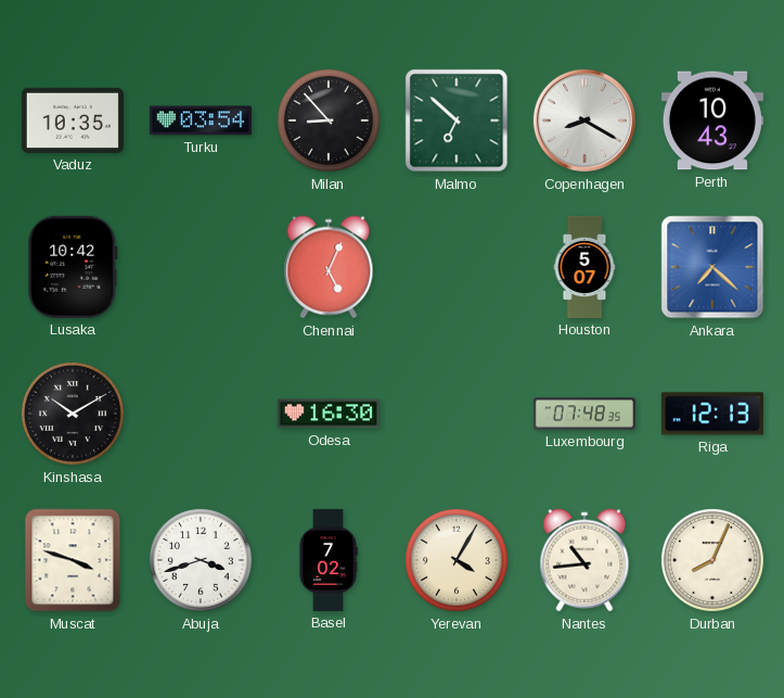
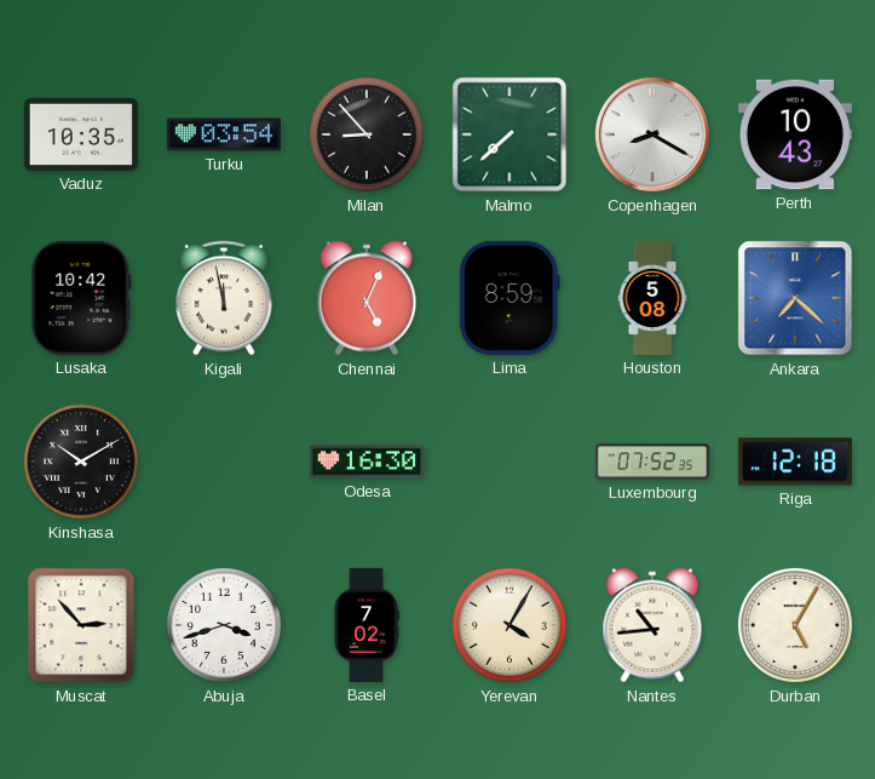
Malmo: 6:52 -> 7:38
Kigali: none -> 11:58
Lima: none -> 8:59
Houston: 5:07 -> 5:08
Luxembourg: 07:48 -> 07:52
Riga: 12:13 -> 12:18
Muscat: 3:48 -> 2:53
Durban: 8:04 -> 5:05
